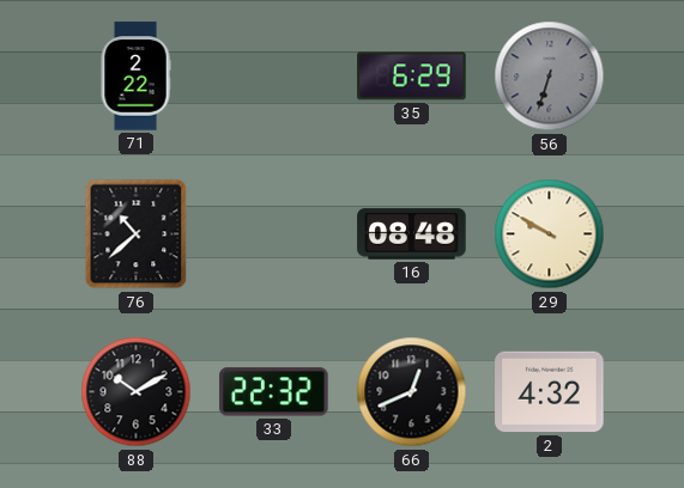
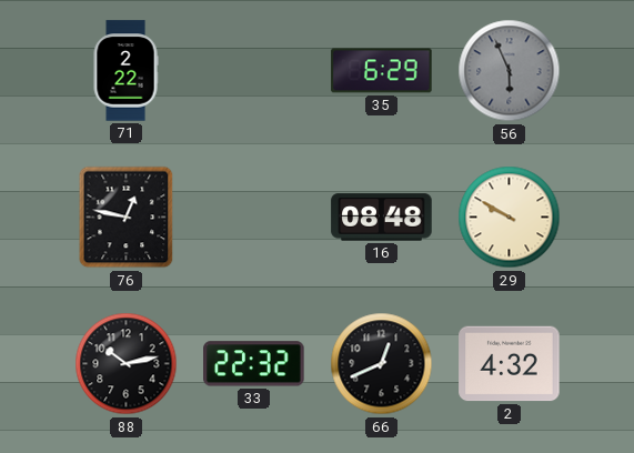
56: 6:33 -> 5:56
76: 10:38 -> 12:47
88: 10:10 -> 10:13
